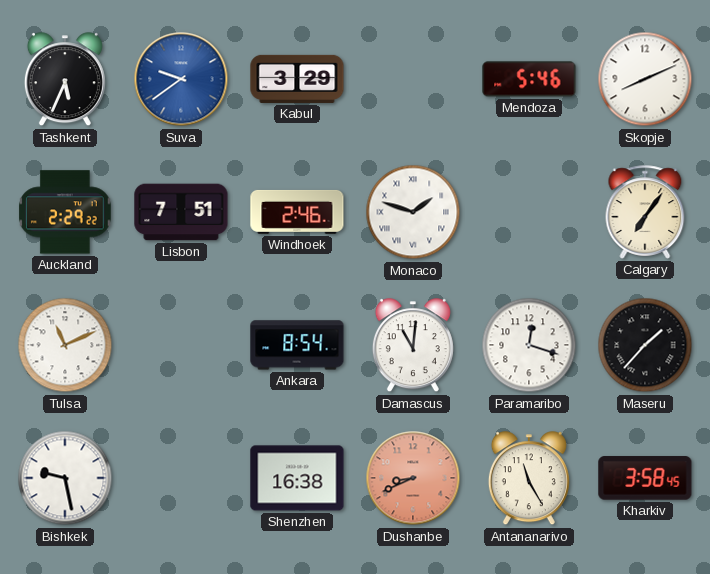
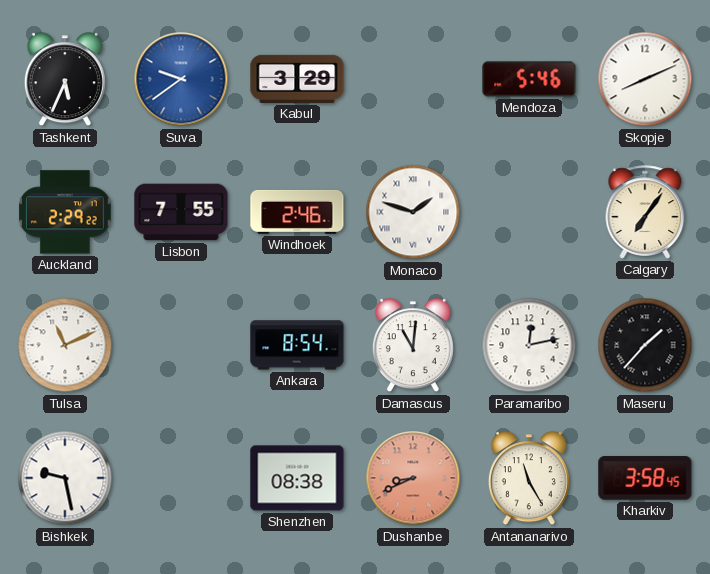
Lisbon: 7:51 -> 7:55
Paramaribo: 12:18 -> 12:13
Shenzhen: 16:38 -> 08:38
